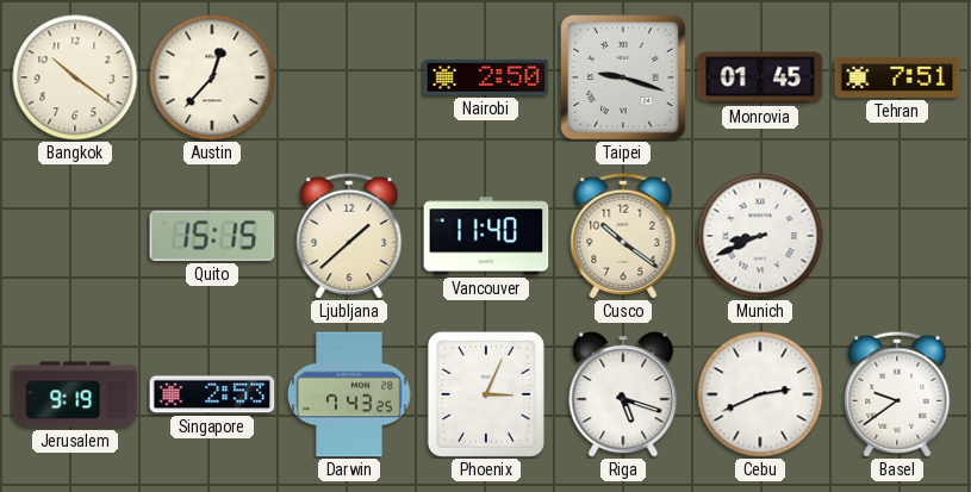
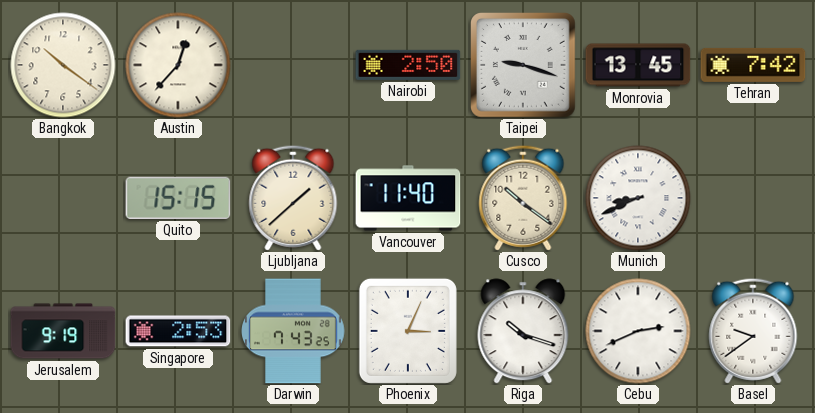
Monrovia: 01:45 -> 13:45
Tehran: 7:51 -> 7:42
Riga: 5:18 -> 10:18
